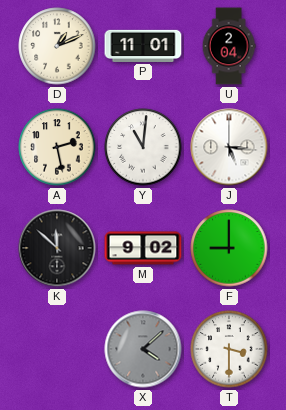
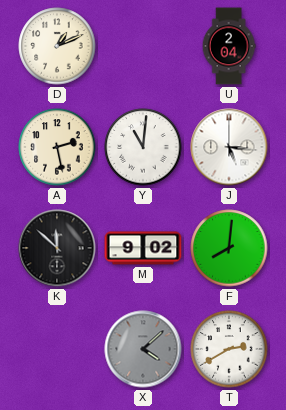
P: 11:01 -> none
F: 9:00 -> 8:01
T: 3:30 -> 2:40
